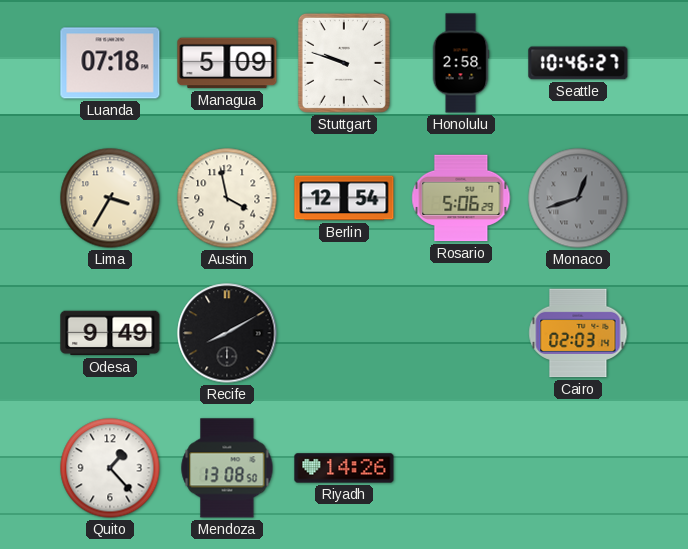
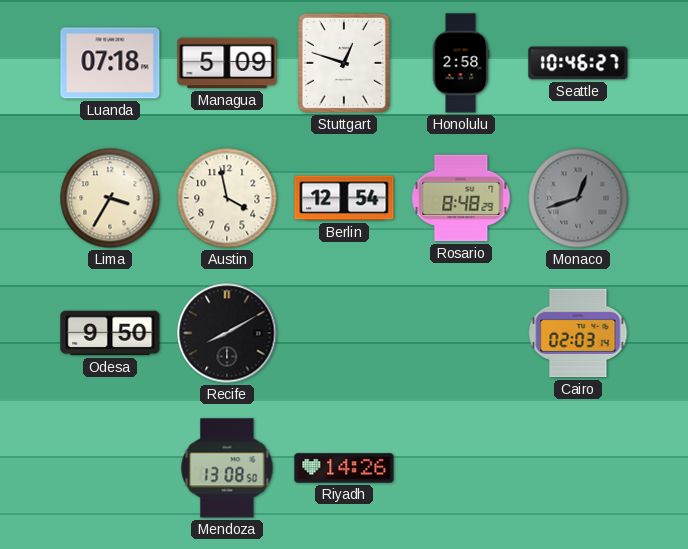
Stuttgart: 9:48 -> 12:48
Rosario: 5:06 -> 8:48
Odesa: 9:49 -> 9:50
Quito: 1:23 -> none
